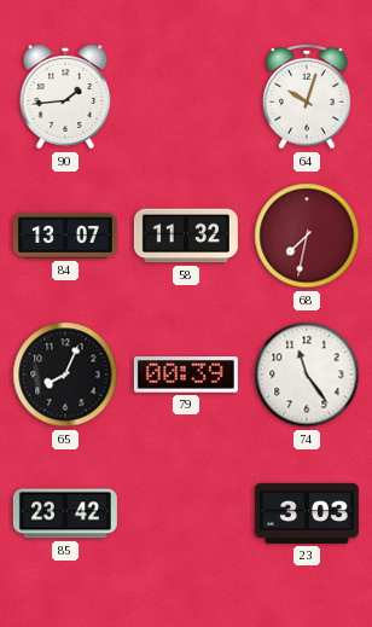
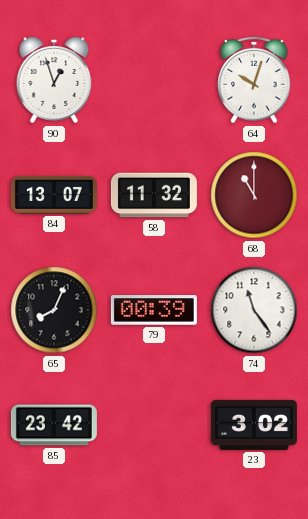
90: 1:44 -> 12:57
68: 7:32 -> 11:00
23: 3:03 -> 3:02
